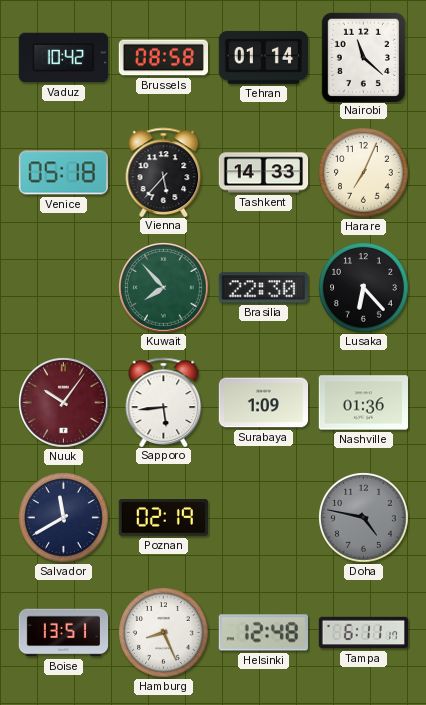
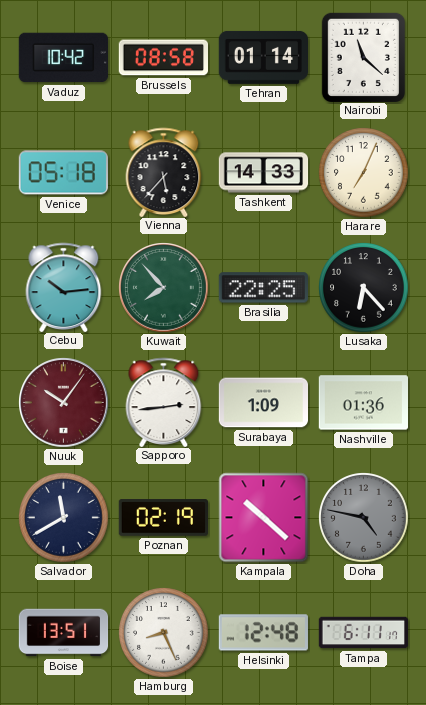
Cebu: none -> 10:14
Brasilia: 22:30 -> 22:25
Sapporo: 5:44 -> 2:44
Kampala: none -> 10:22
